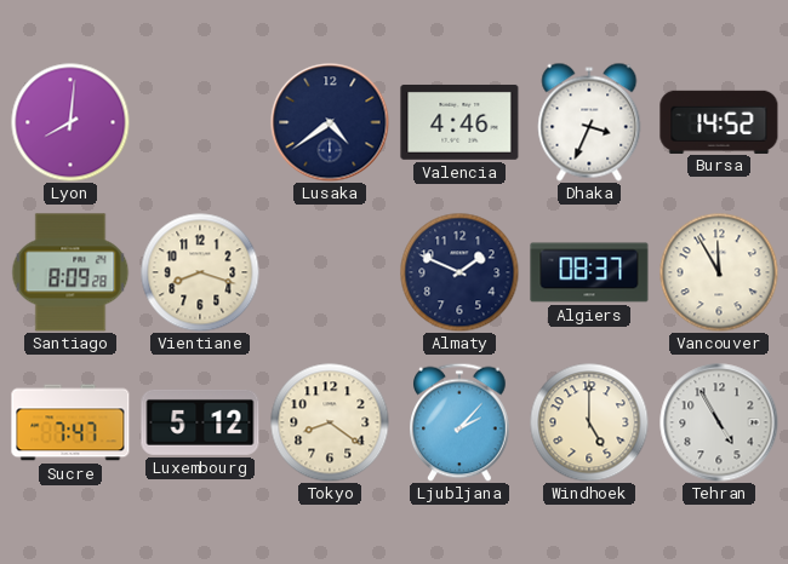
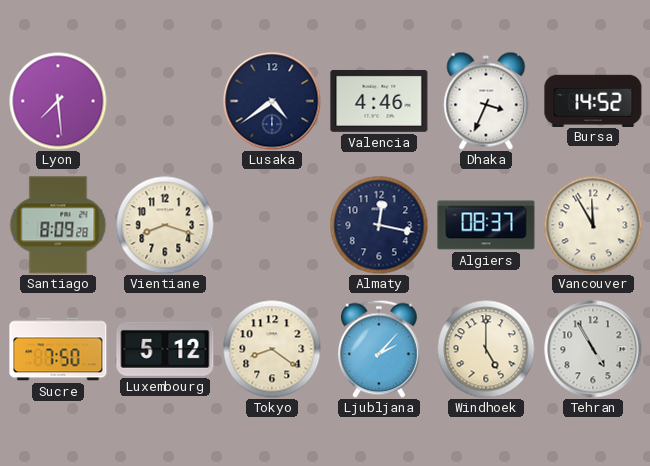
Lyon: 8:01 -> 7:29
Almaty: 1:49 -> 12:17
Sucre: 7:47 -> 7:50
